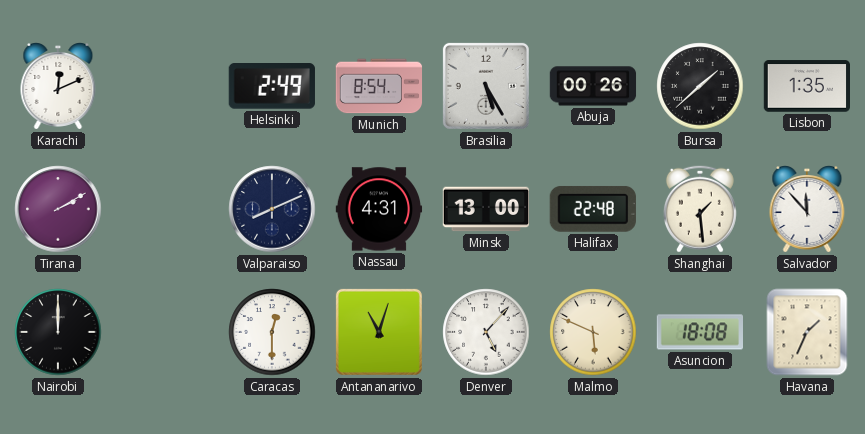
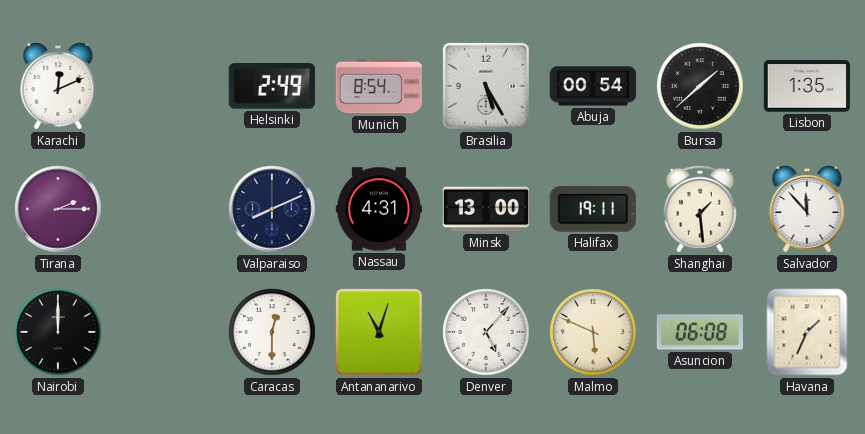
Abuja: 00:26 -> 00:54
Tirana: 2:10 -> 2:15
Halifax: 22:48 -> 19:11
Asuncion: 18:08 -> 06:08
